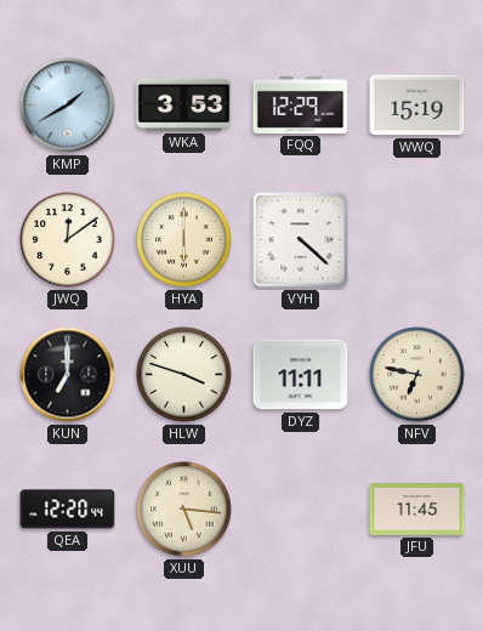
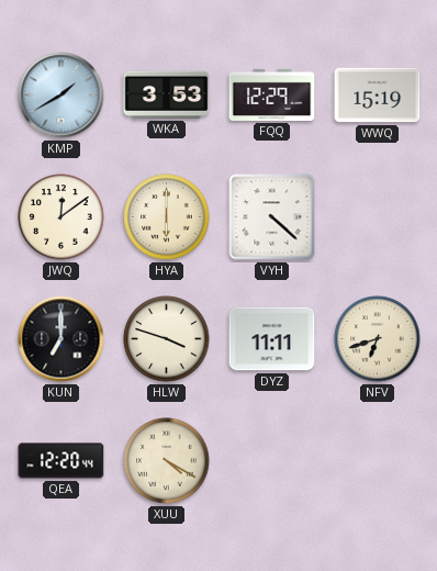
NFV: 6:47 -> 6:42
XUU: 5:16 -> 4:20
JFU: 11:45 -> none
